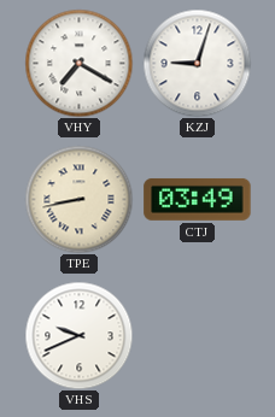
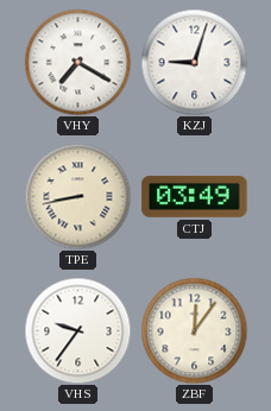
VHS: 9:41 -> 9:36
ZBF: none -> 12:06
